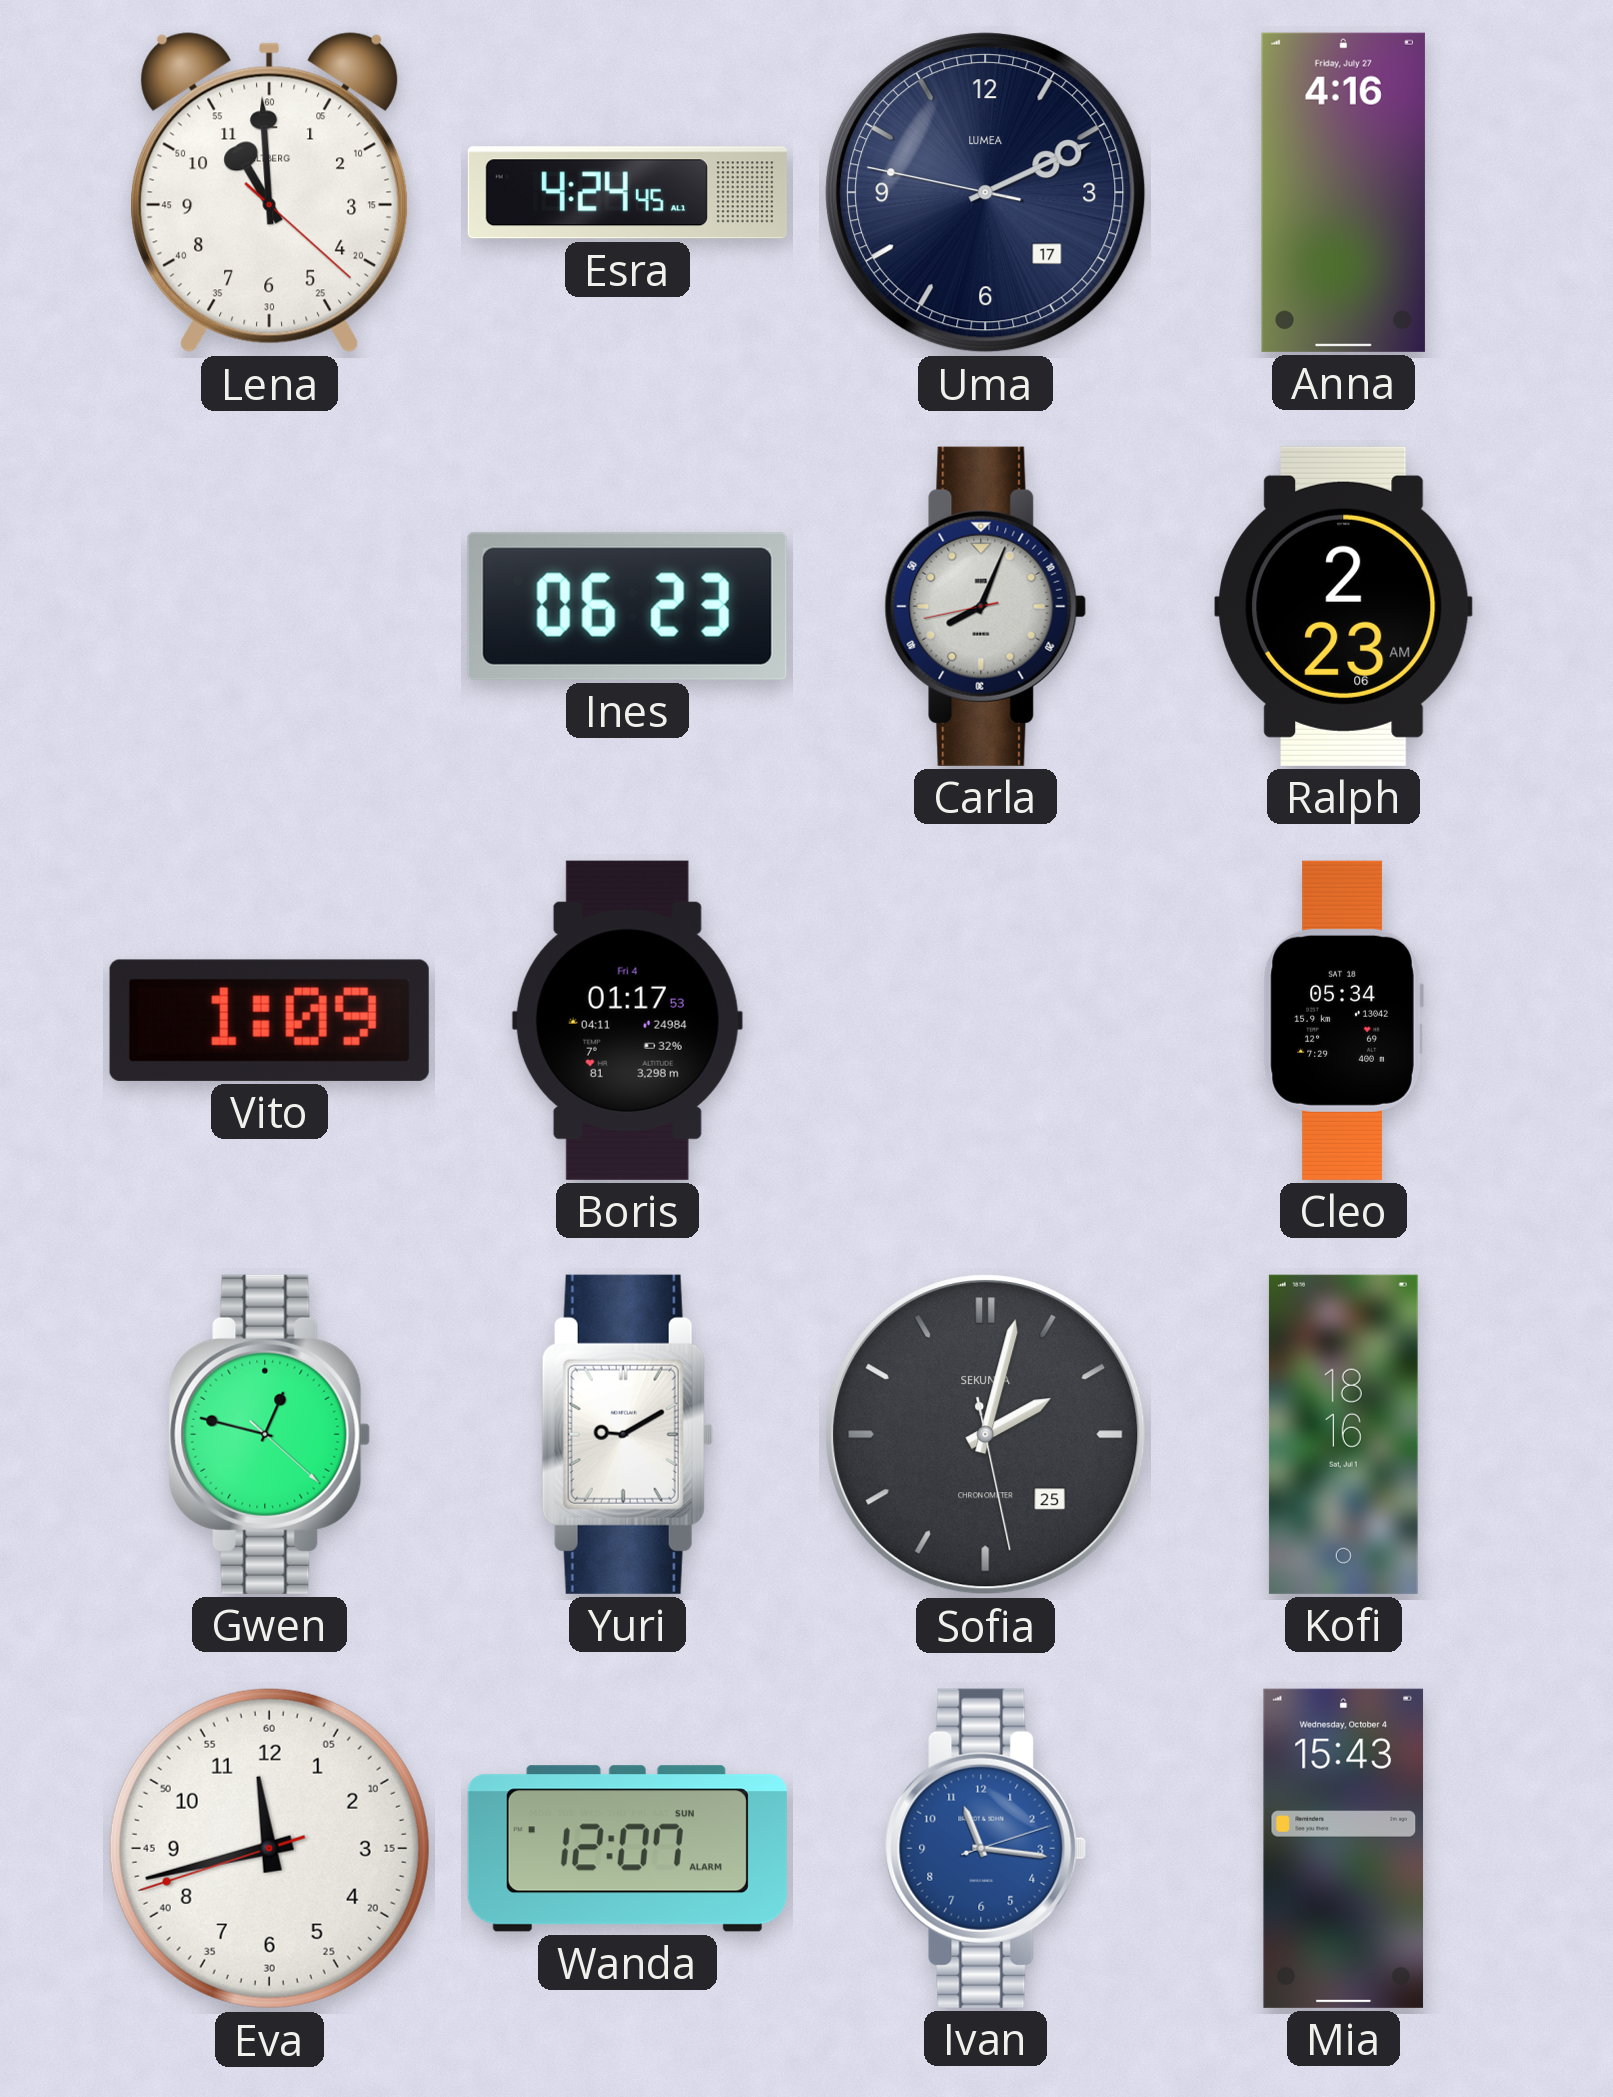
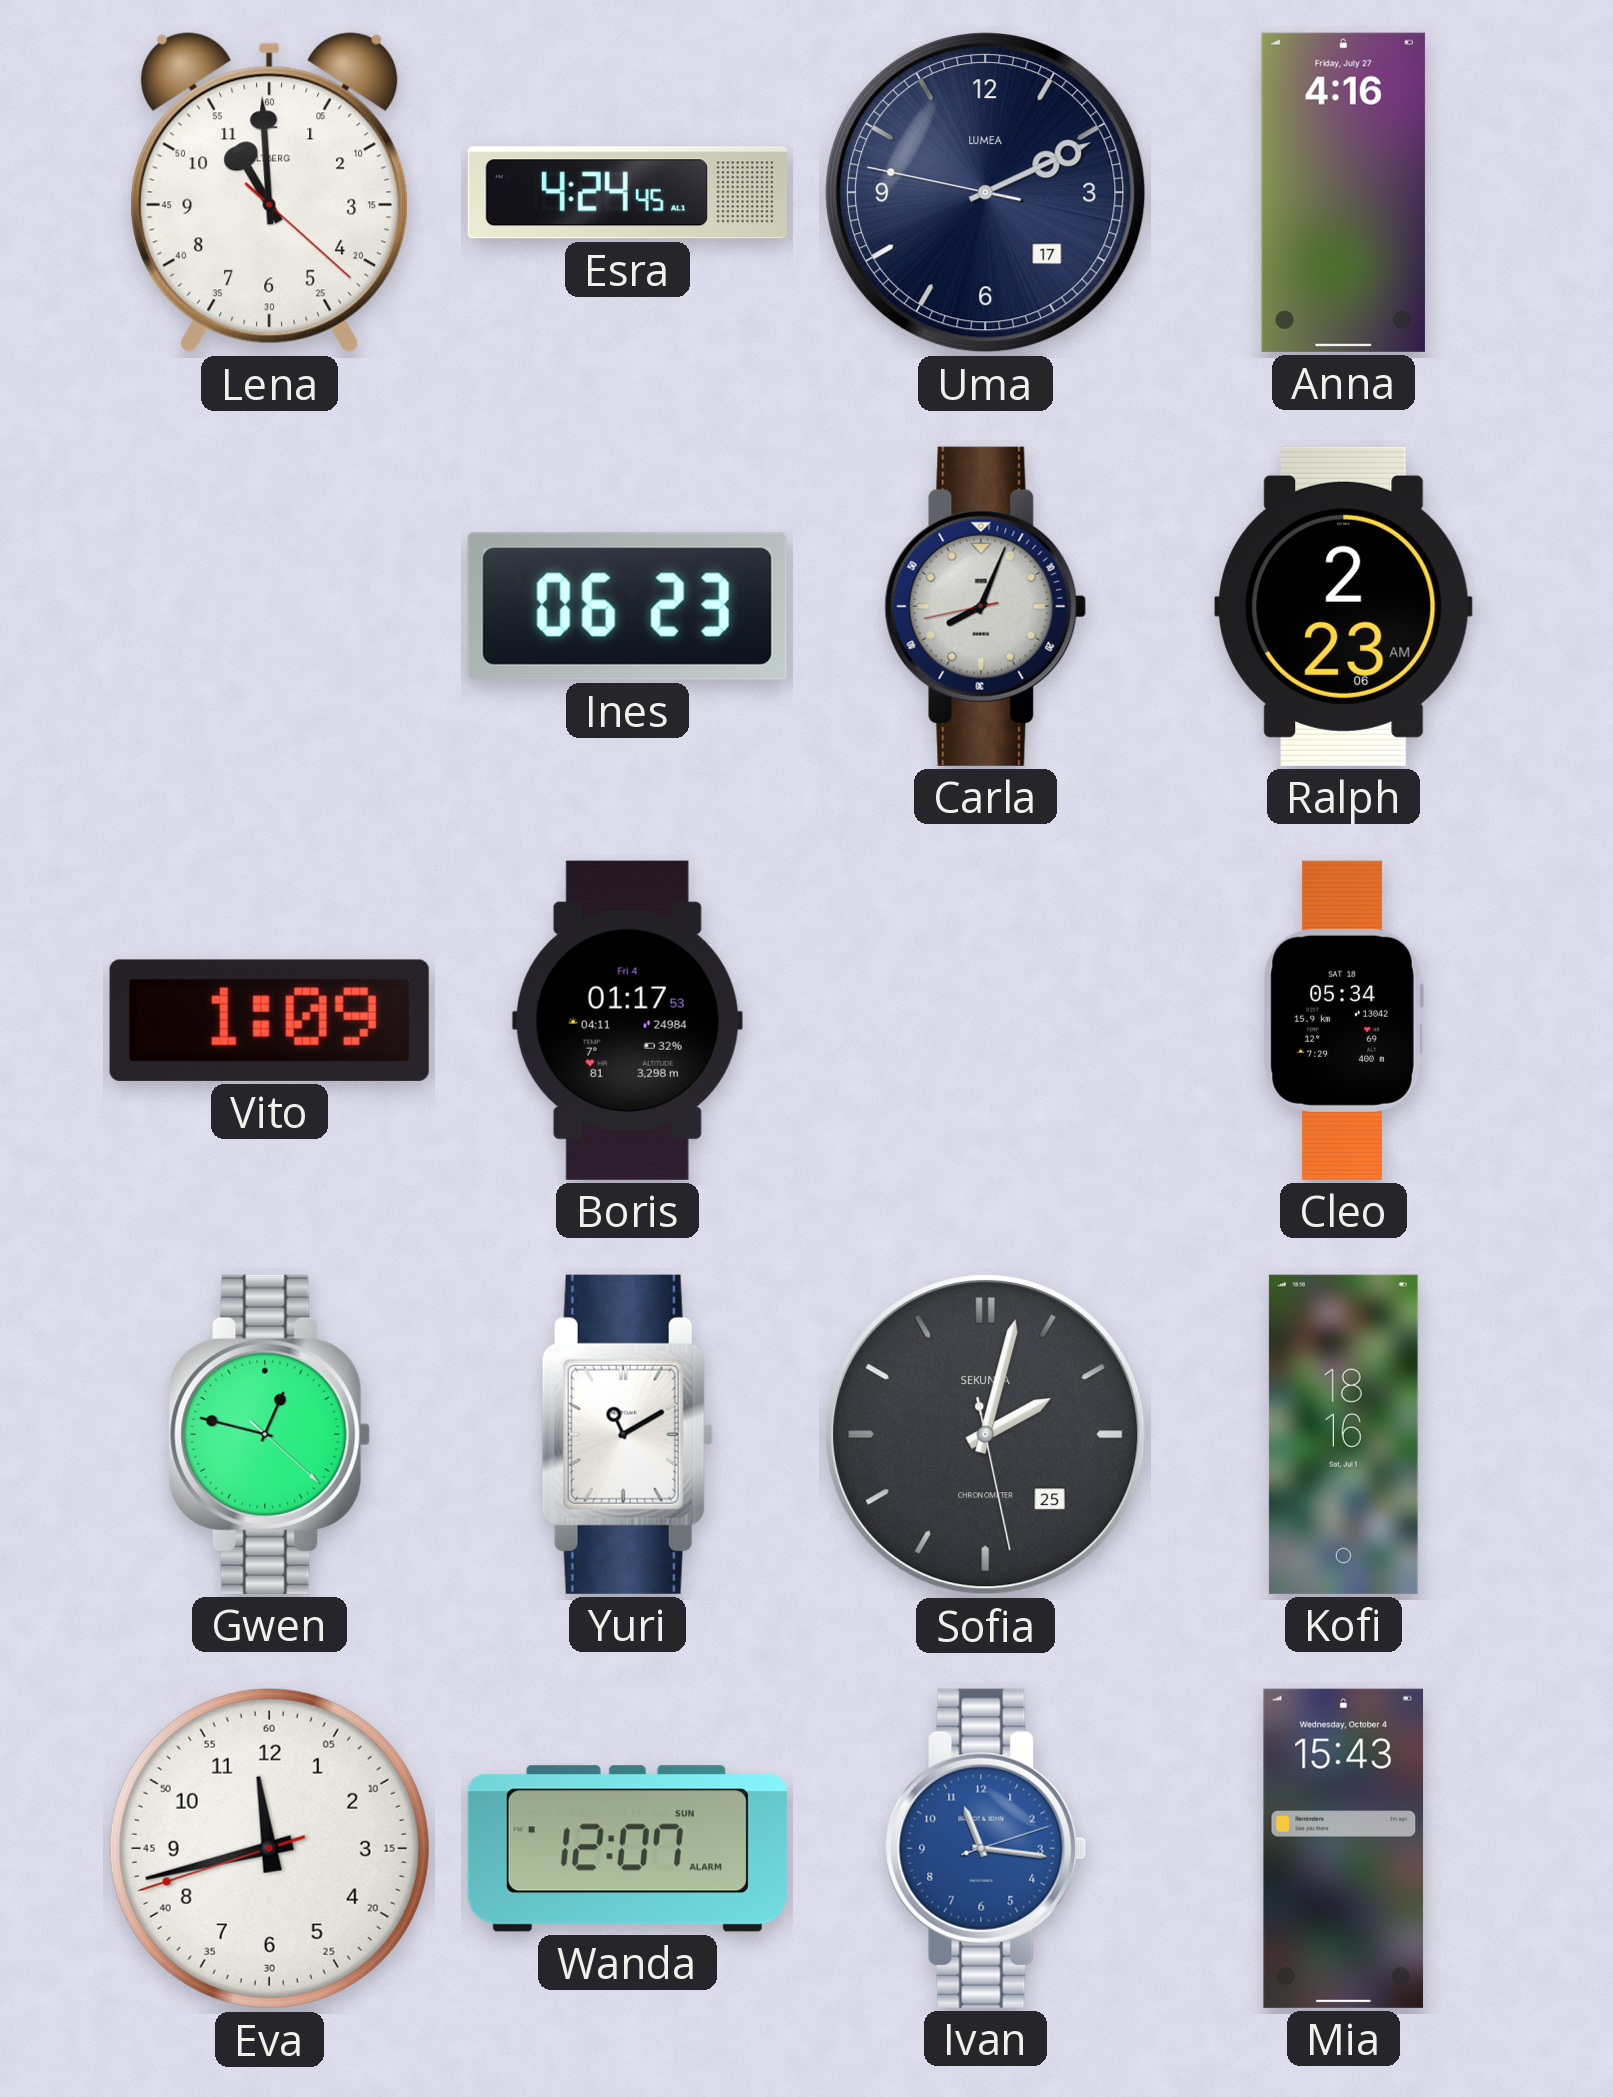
Yuri: 9:10 -> 11:10
